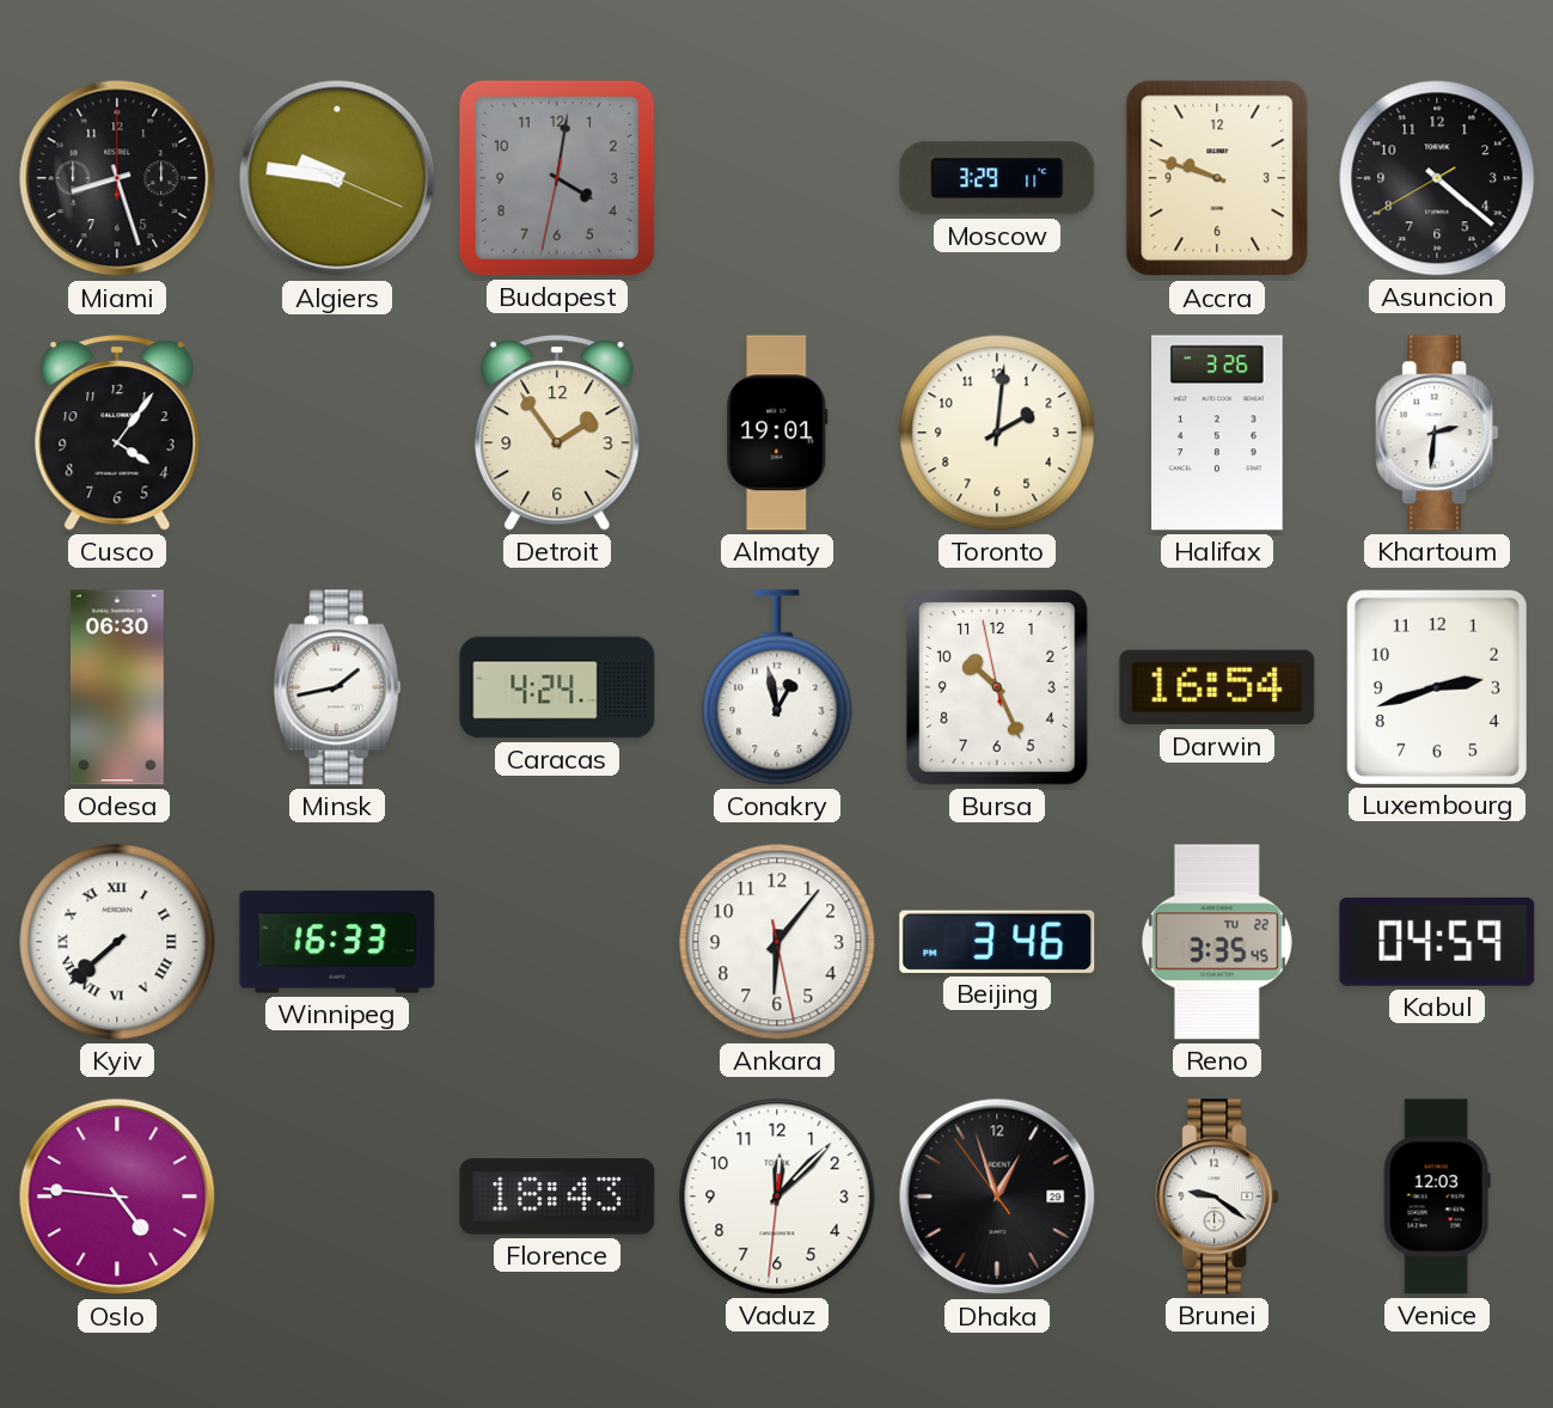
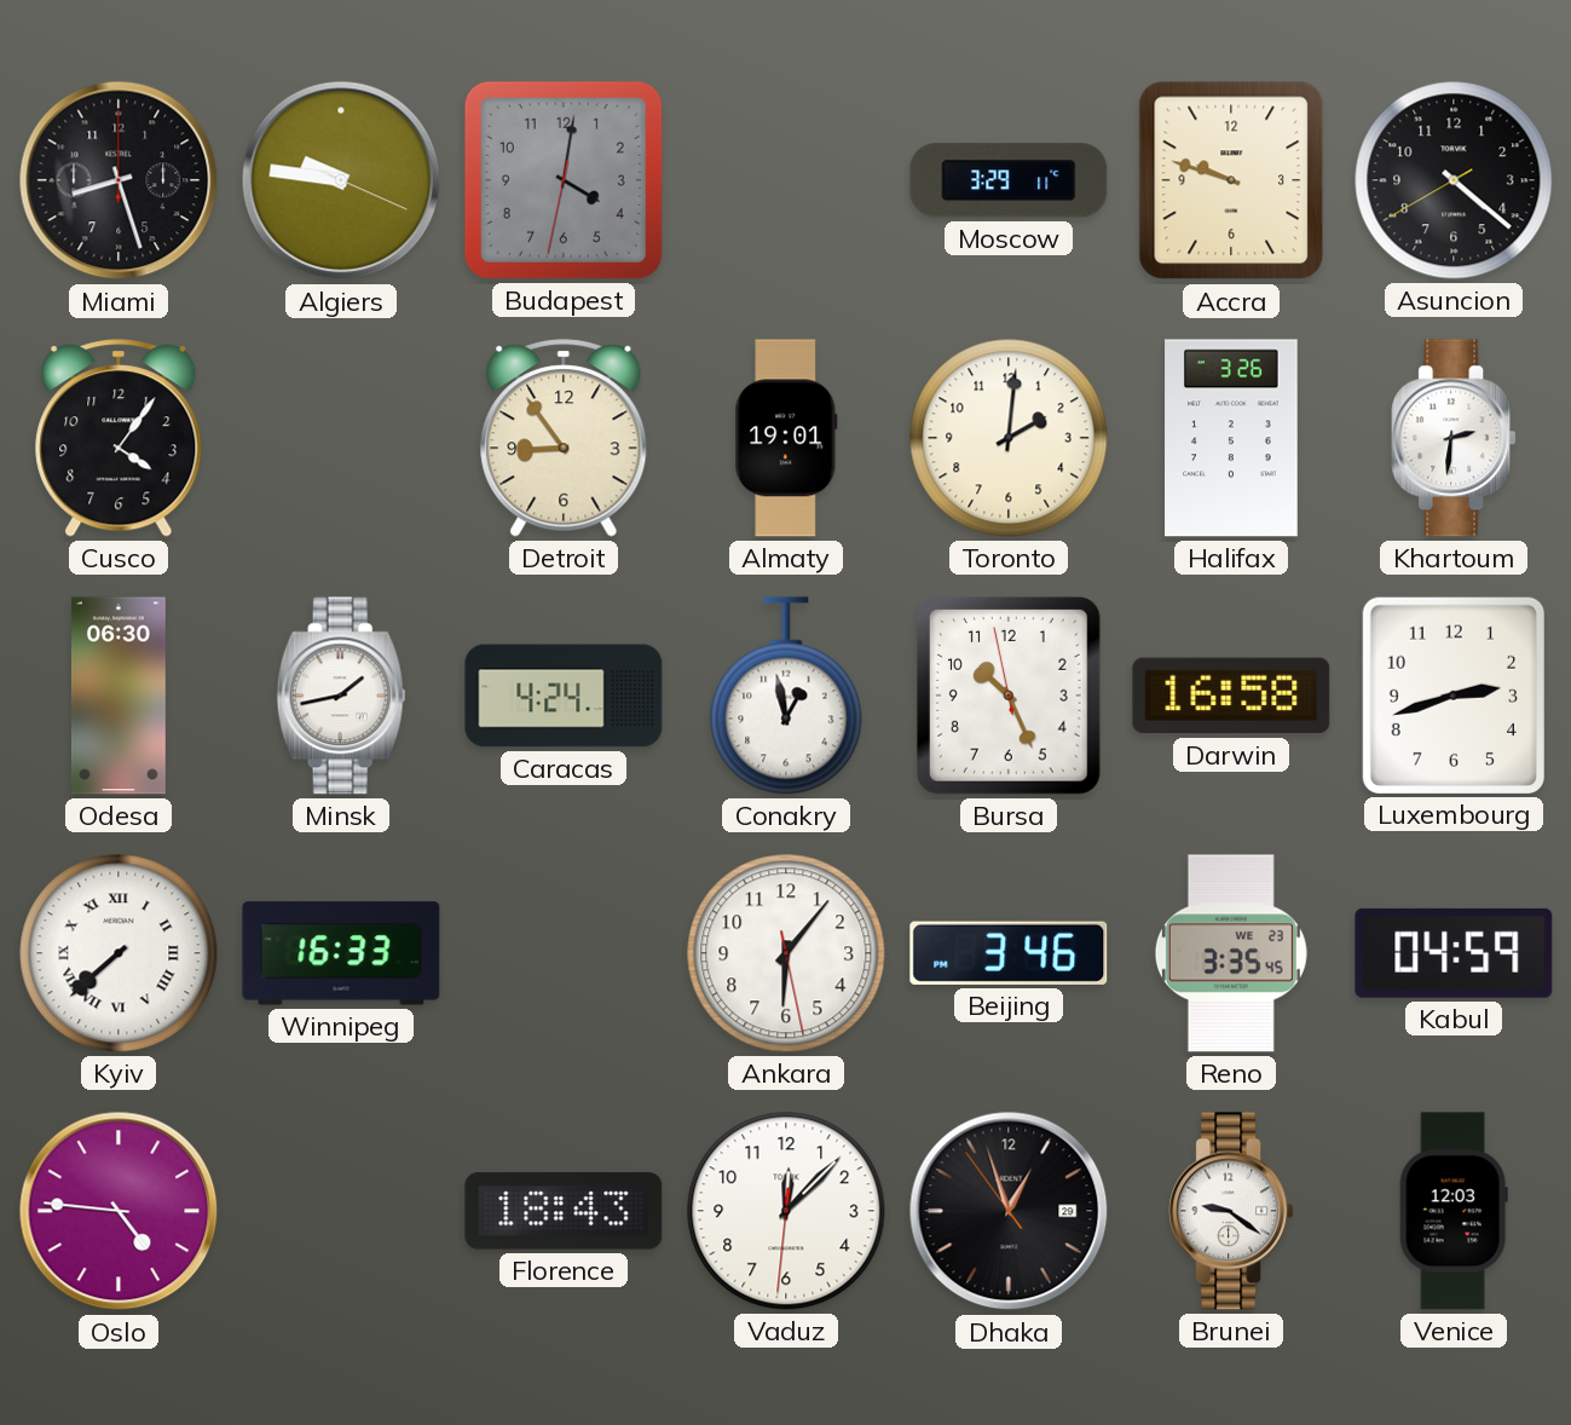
Detroit: 1:54 -> 8:54
Darwin: 16:54 -> 16:58
Reno date: TU 22 -> WE 23
